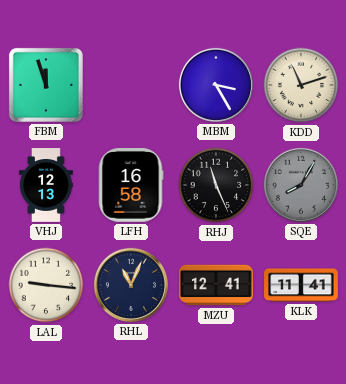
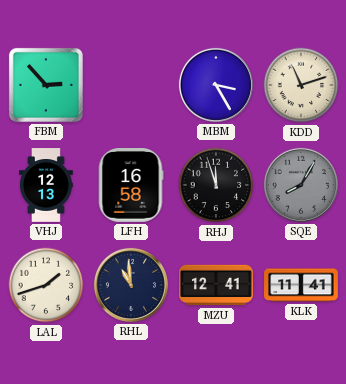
FBM: 11:57 -> 2:53
RHJ: 11:26 -> 11:57
LAL: 9:16 -> 1:42
RHL: 11:04 -> 10:59
